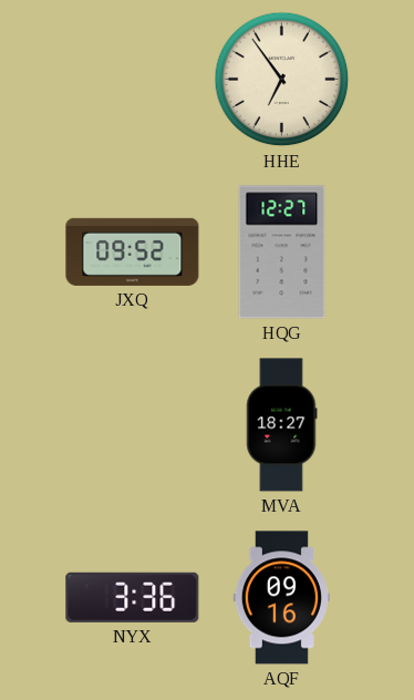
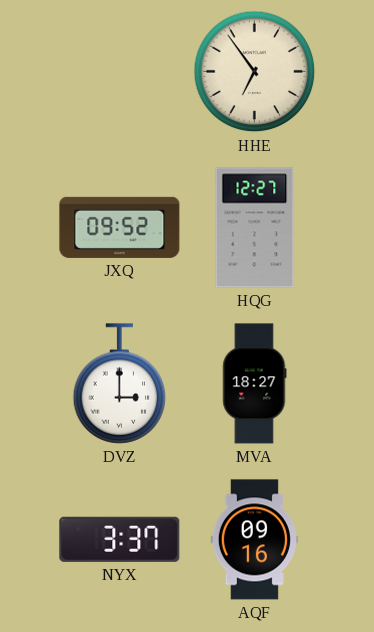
DVZ: none -> 3:00
NYX: 3:36 -> 3:37
